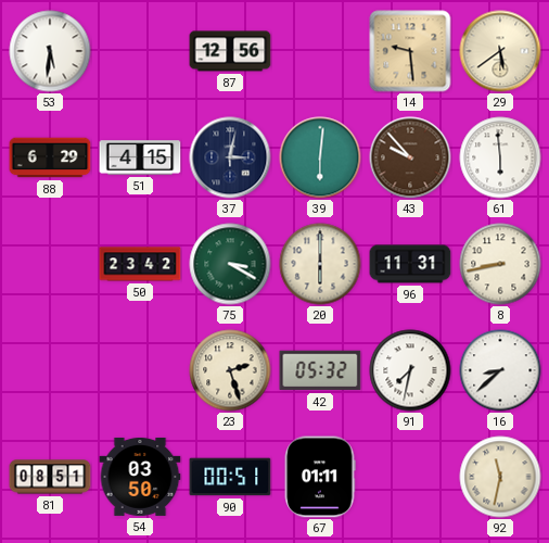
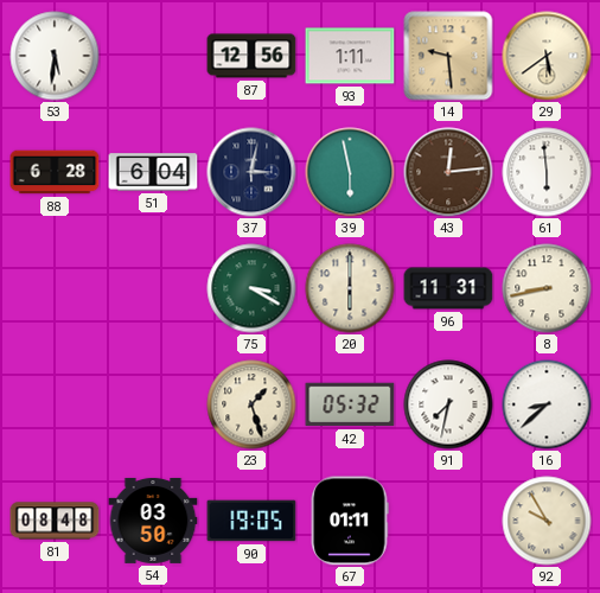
93: none -> 1:11
88: 6:29 -> 6:28
51: 4:15 -> 6:04
39: 6:01 -> 5:58
43: 9:53 -> 12:14
50: 23:42 -> none
23: 2:27 -> 1:27
81: 08:51 -> 08:48
90: 00:51 -> 19:05
92: 11:32 -> 9:55
